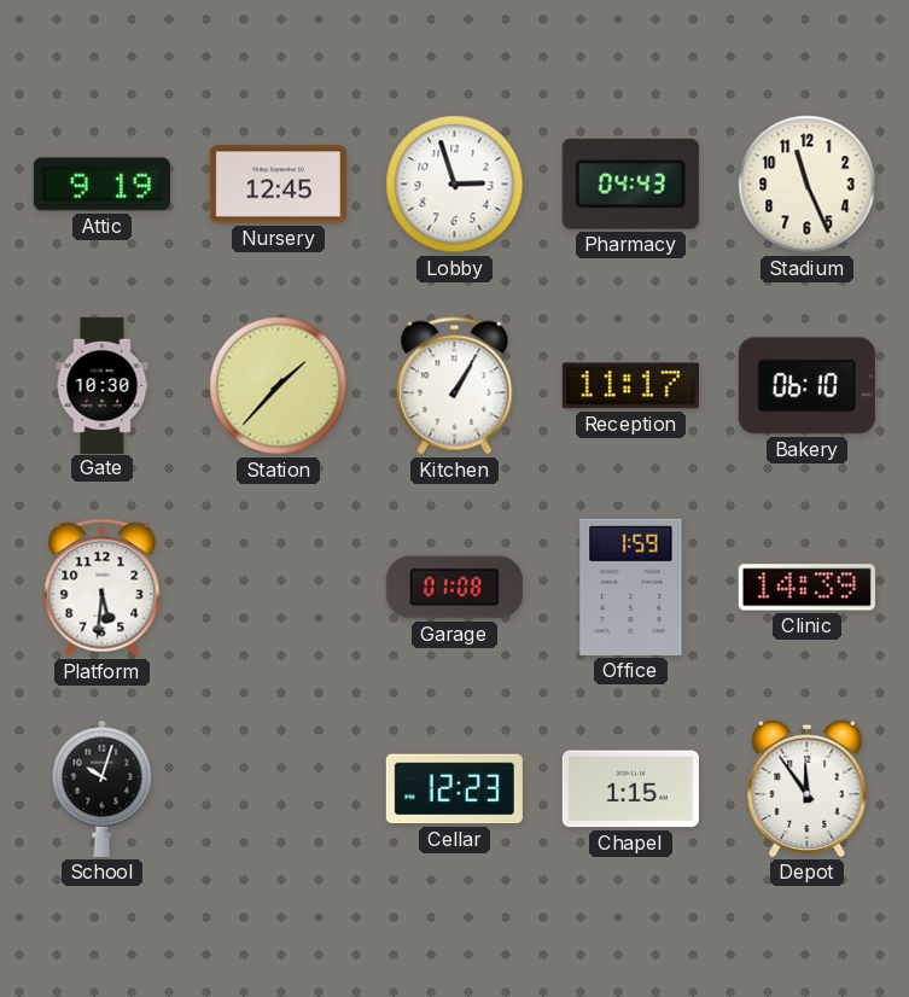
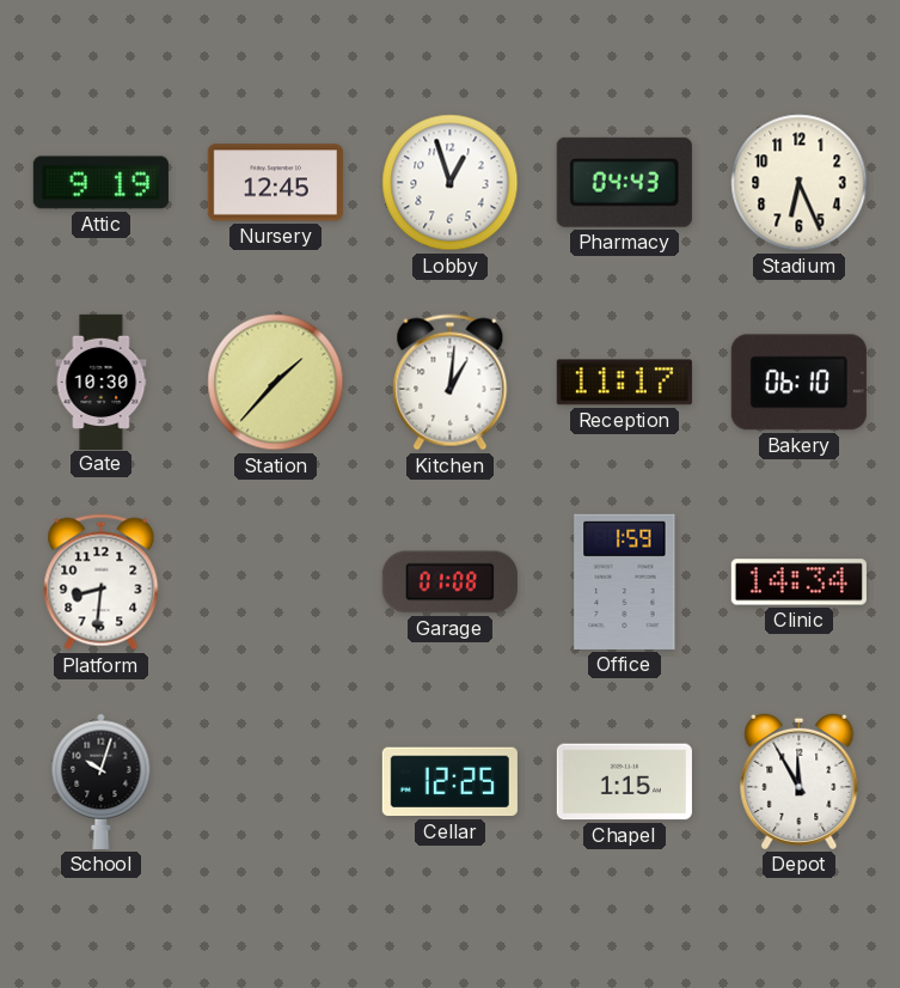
Lobby: 2:57 -> 12:57
Stadium: 11:26 -> 6:26
Kitchen: 1:05 -> 1:01
Platform: 5:31 -> 8:31
Clinic: 14:39 -> 14:34
Cellar: 12:23 -> 12:25
Depot: 11:54 -> 11:55
